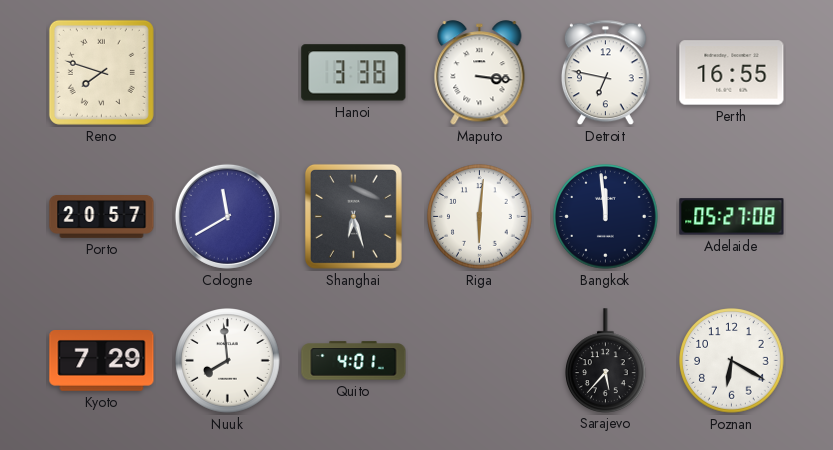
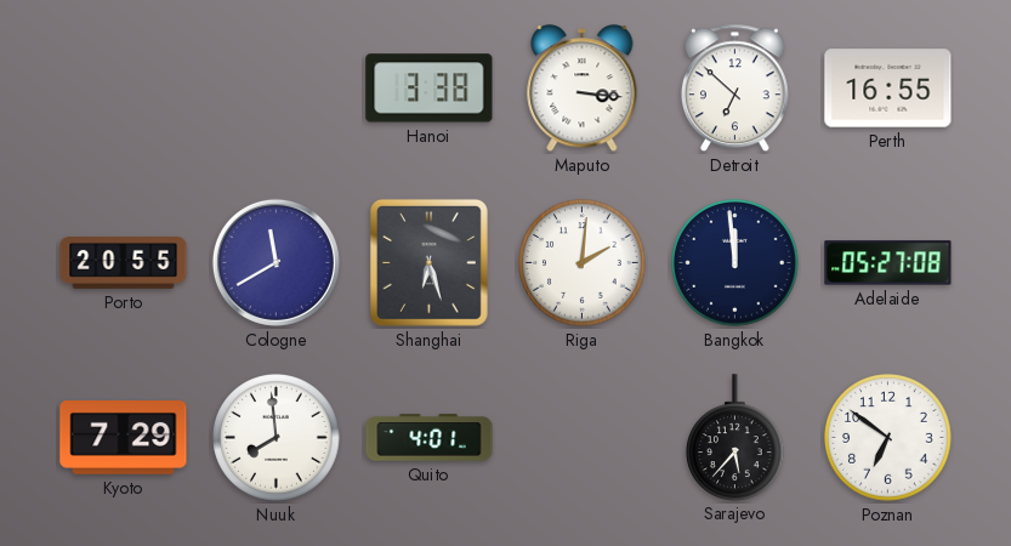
Reno: 7:48 -> none
Detroit: 6:47 -> 6:52
Porto: 20:57 -> 20:55
Riga: 6:01 -> 2:01
Poznan: 6:20 -> 6:51
